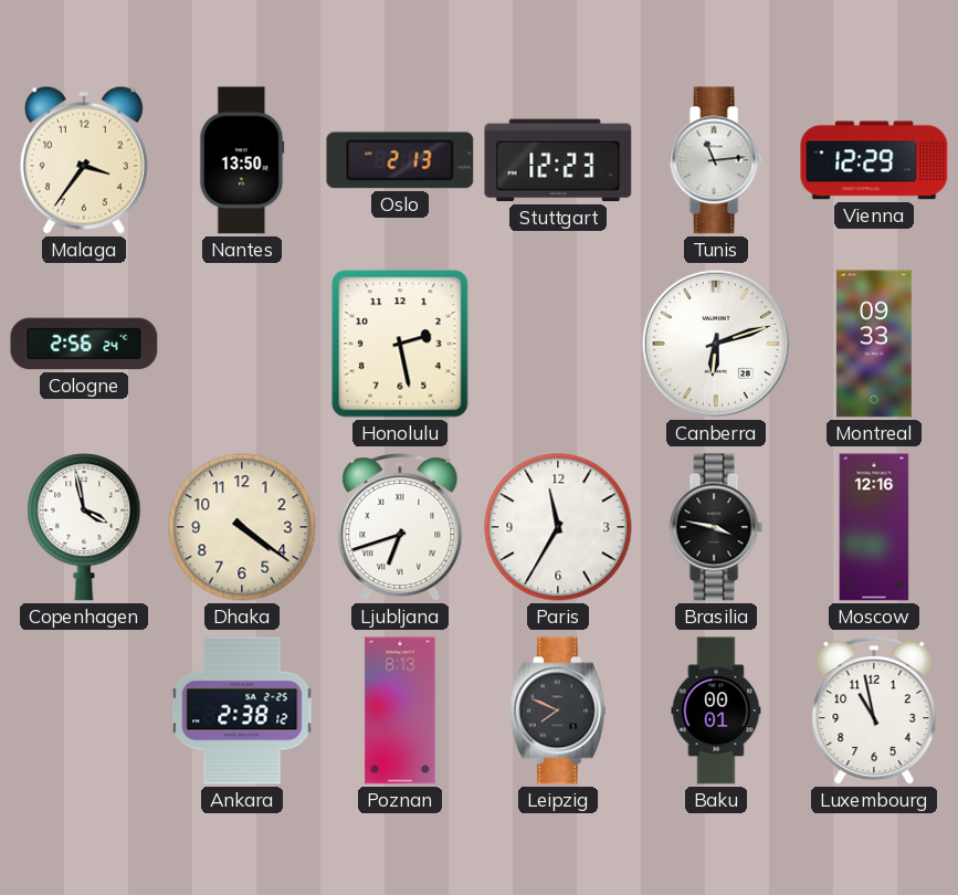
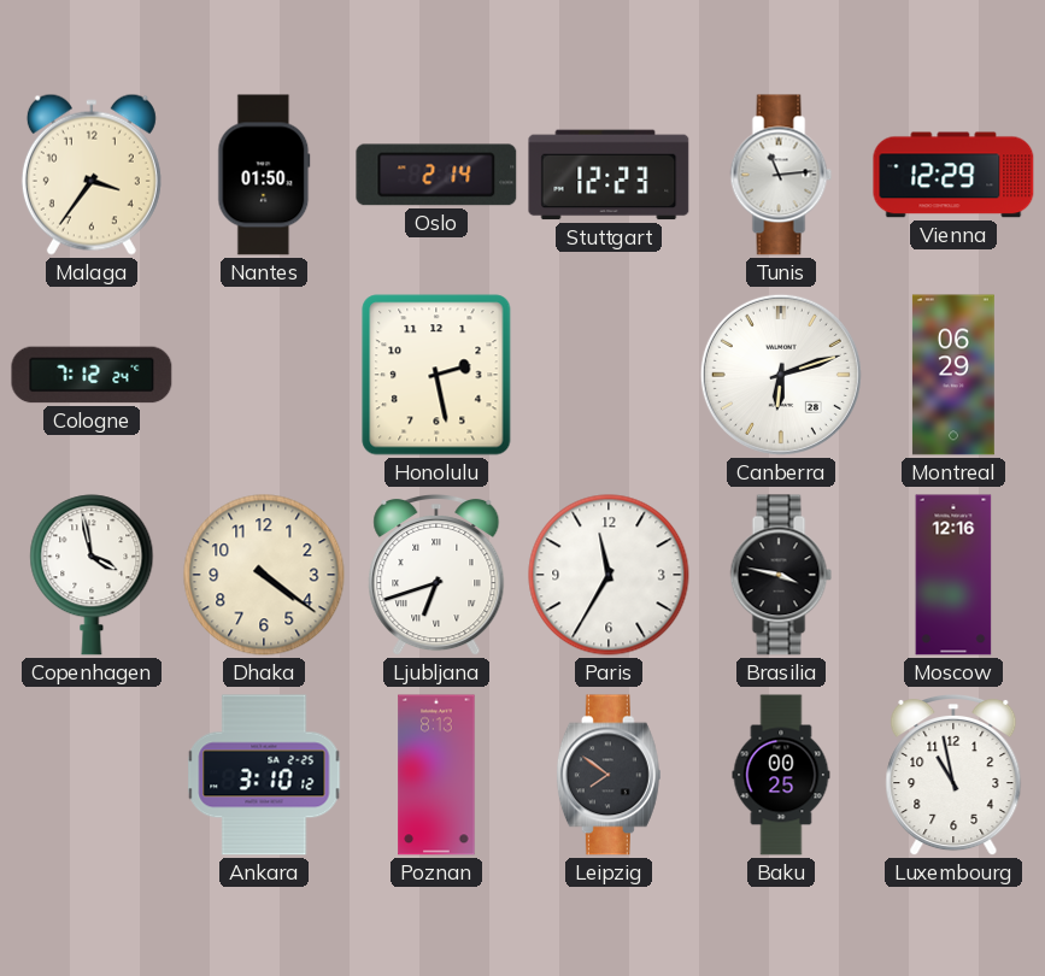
Nantes: 13:50 -> 01:50
Oslo: 2:13 -> 2:14
Cologne: 2:56 -> 7:12
Montreal: 09:33 -> 06:29
Ankara: 2:38 -> 3:10
Leipzig: 7:49 -> 7:51
Baku: 00:01 -> 00:25
